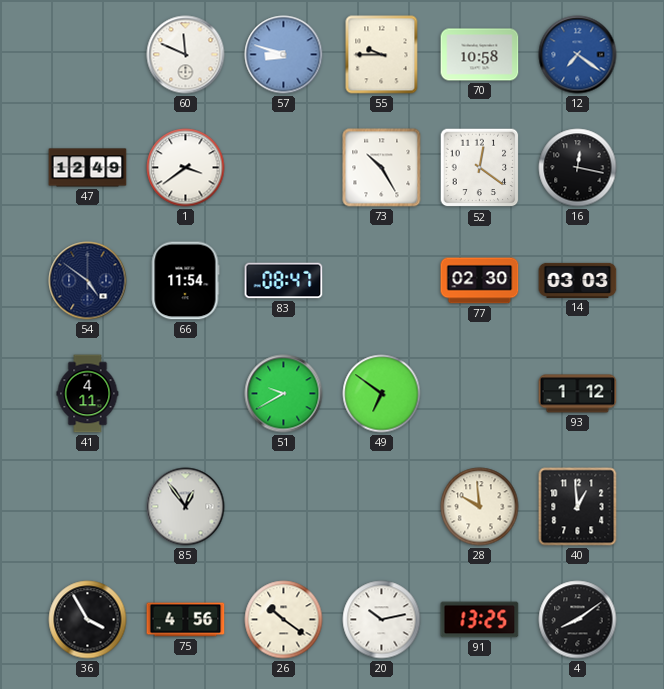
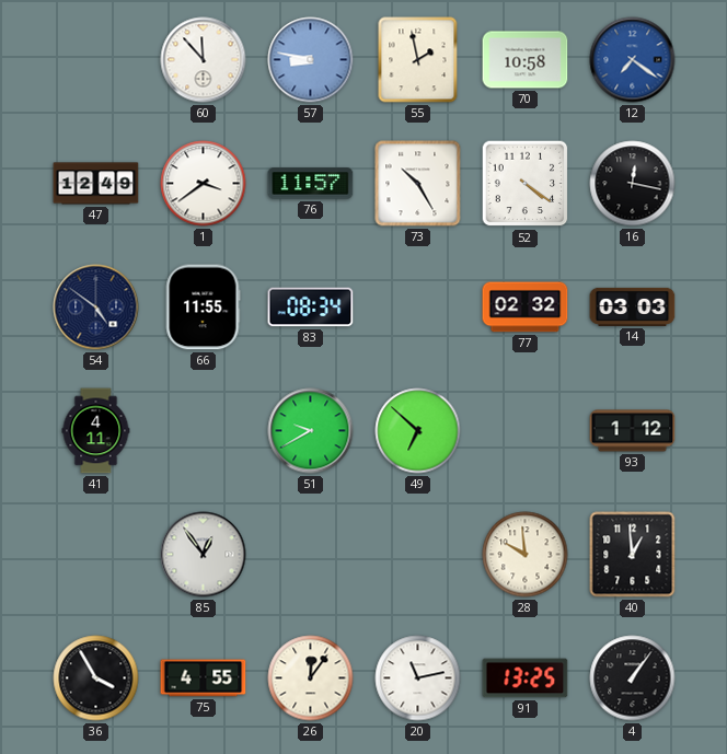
60: 11:49 -> 11:53
57: 8:48 -> 8:47
55: 9:45 -> 1:58
76: none -> 11:57
52: 12:21 -> 4:21
66: 11:54 -> 11:55
83: 08:47 -> 08:34
77: 02:30 -> 02:32
49: 6:51 -> 6:52
75: 4:56 -> 4:55
26: 10:21 -> 12:06
20: 10:13 -> 11:13
4: 8:09 -> 1:06
